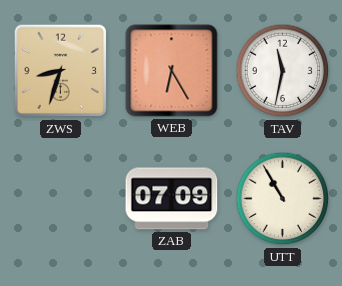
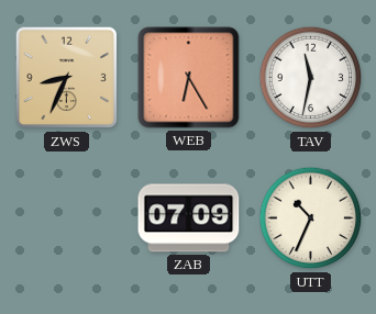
ZWS: 8:33 -> 8:34
UTT: 10:55 -> 10:34
